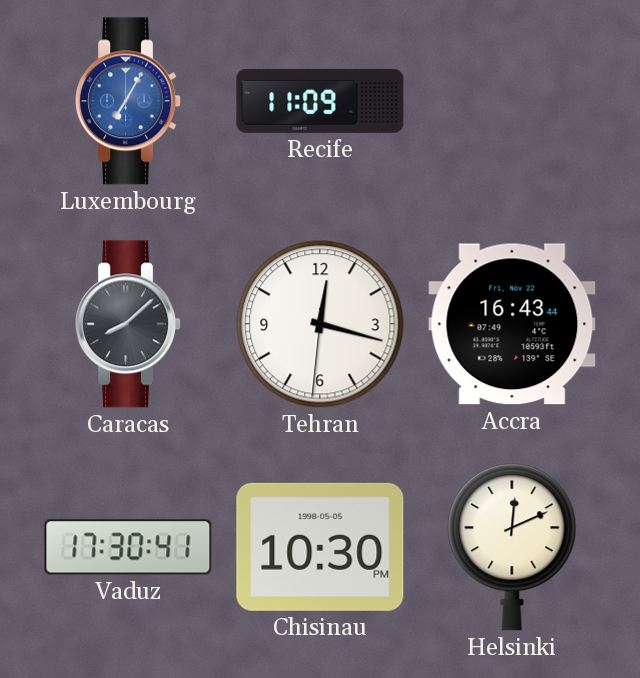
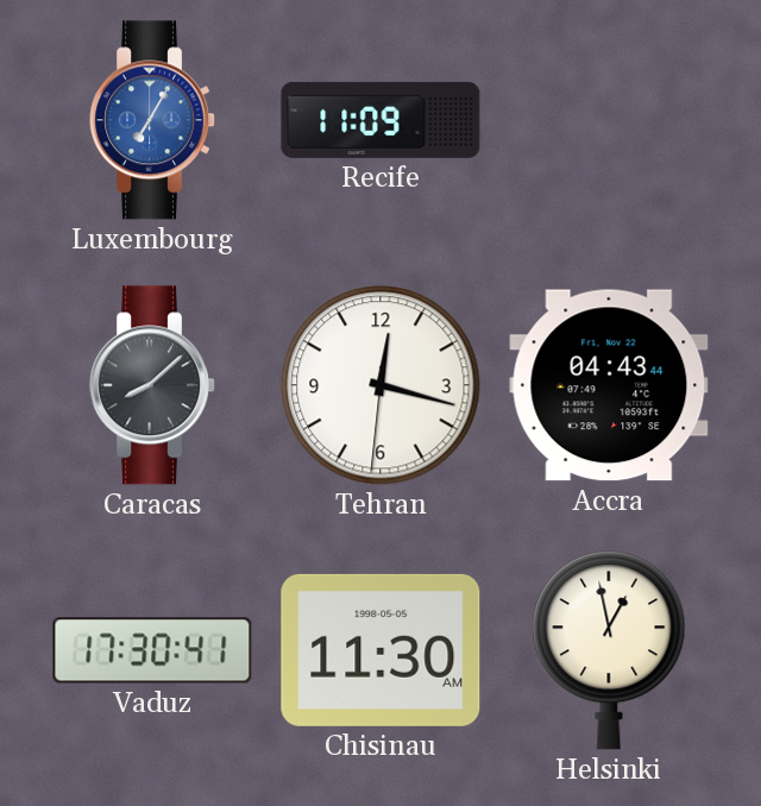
Accra: 16:43 -> 04:43
Chisinau: 10:30 -> 11:30
Helsinki: 12:11 -> 12:58
